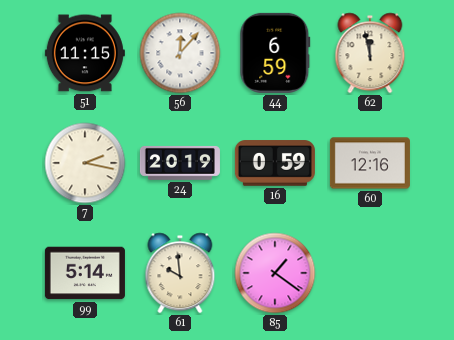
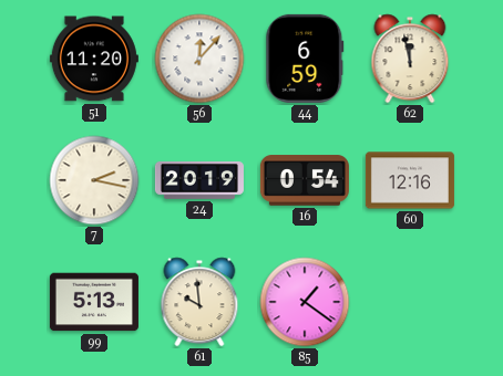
51: 11:15 -> 11:20
16: 0:59 -> 0:54
99: 5:14 -> 5:13
